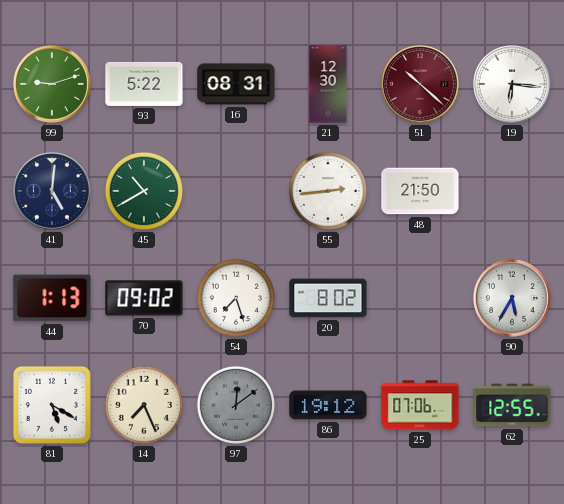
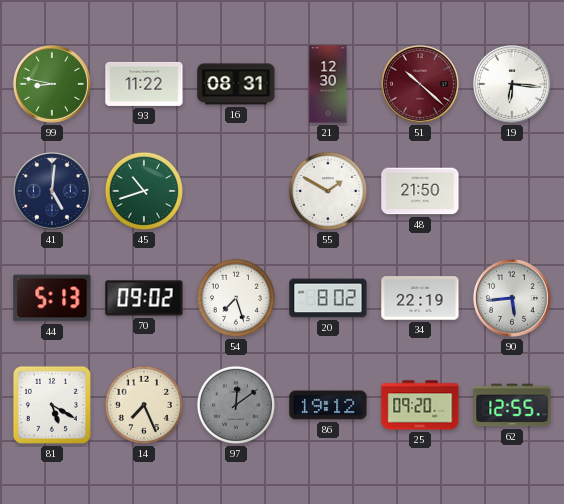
99: 9:12 -> 8:47
93: 5:22 -> 11:22
45: 10:40 -> 10:42
55: 2:44 -> 1:50
44: 1:13 -> 5:13
34: none -> 22:19
90: 5:35 -> 5:44
25: 07:06 -> 09:20
